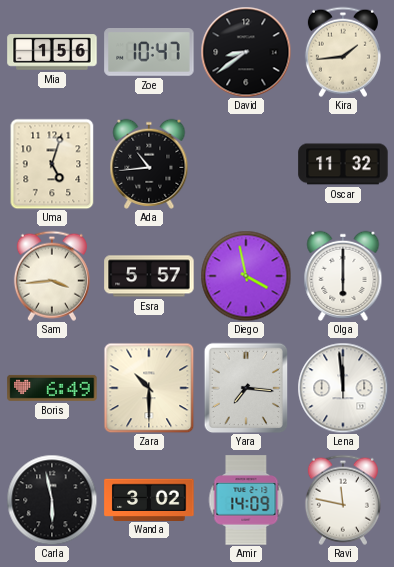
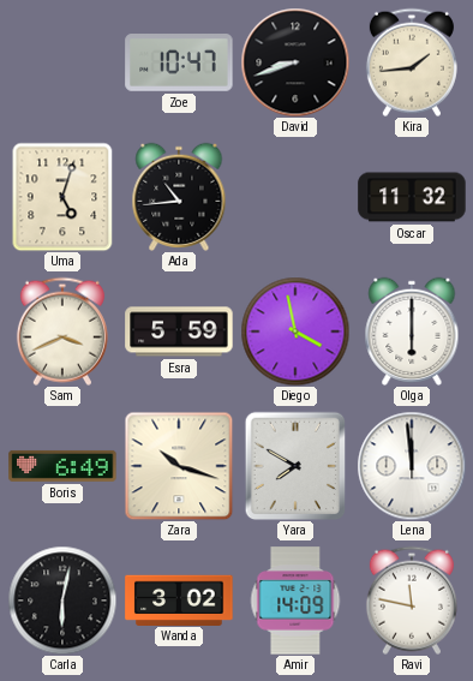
Mia: 1:56 -> none
David: 8:39 -> 8:42
Sam: 3:44 -> 3:41
Esra: 5:57 -> 5:59
Zara: 10:30 -> 10:18
Yara: 7:16 -> 7:50
Carla: 5:58 -> 6:02
